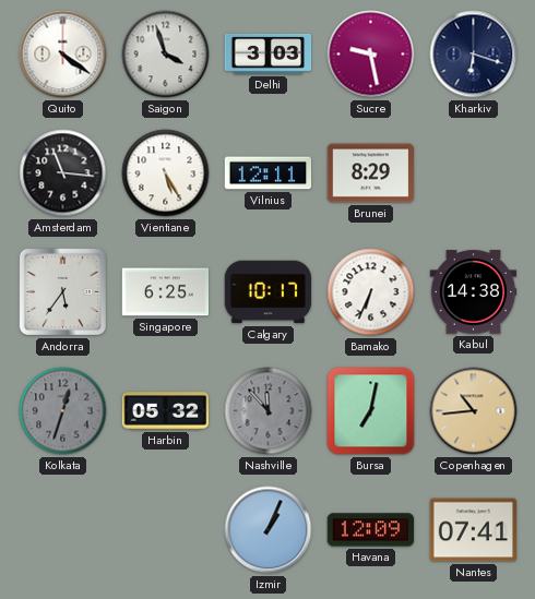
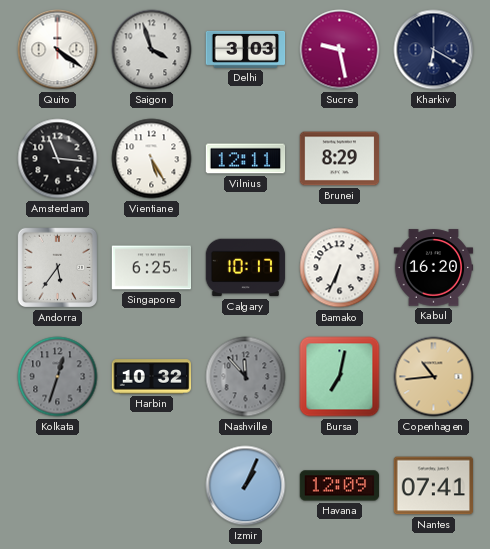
Kharkiv: 6:18 -> 6:20
Kabul: 14:38 -> 16:20
Harbin: 05:32 -> 10:32
